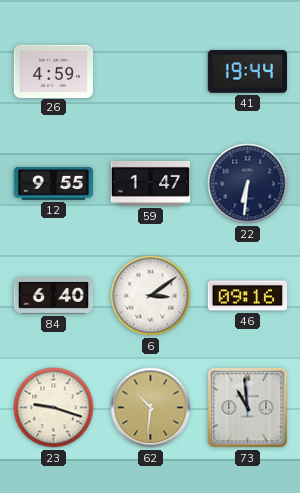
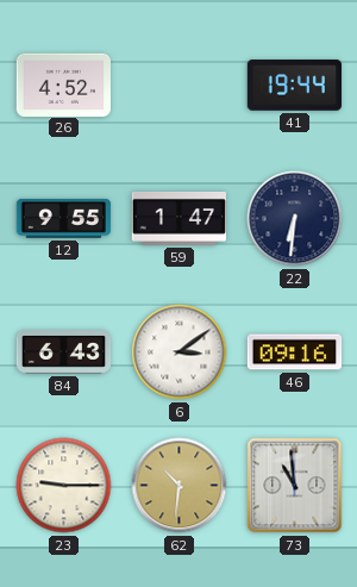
26: 4:59 -> 4:52
84: 6:40 -> 6:43
23: 9:18 -> 9:15
